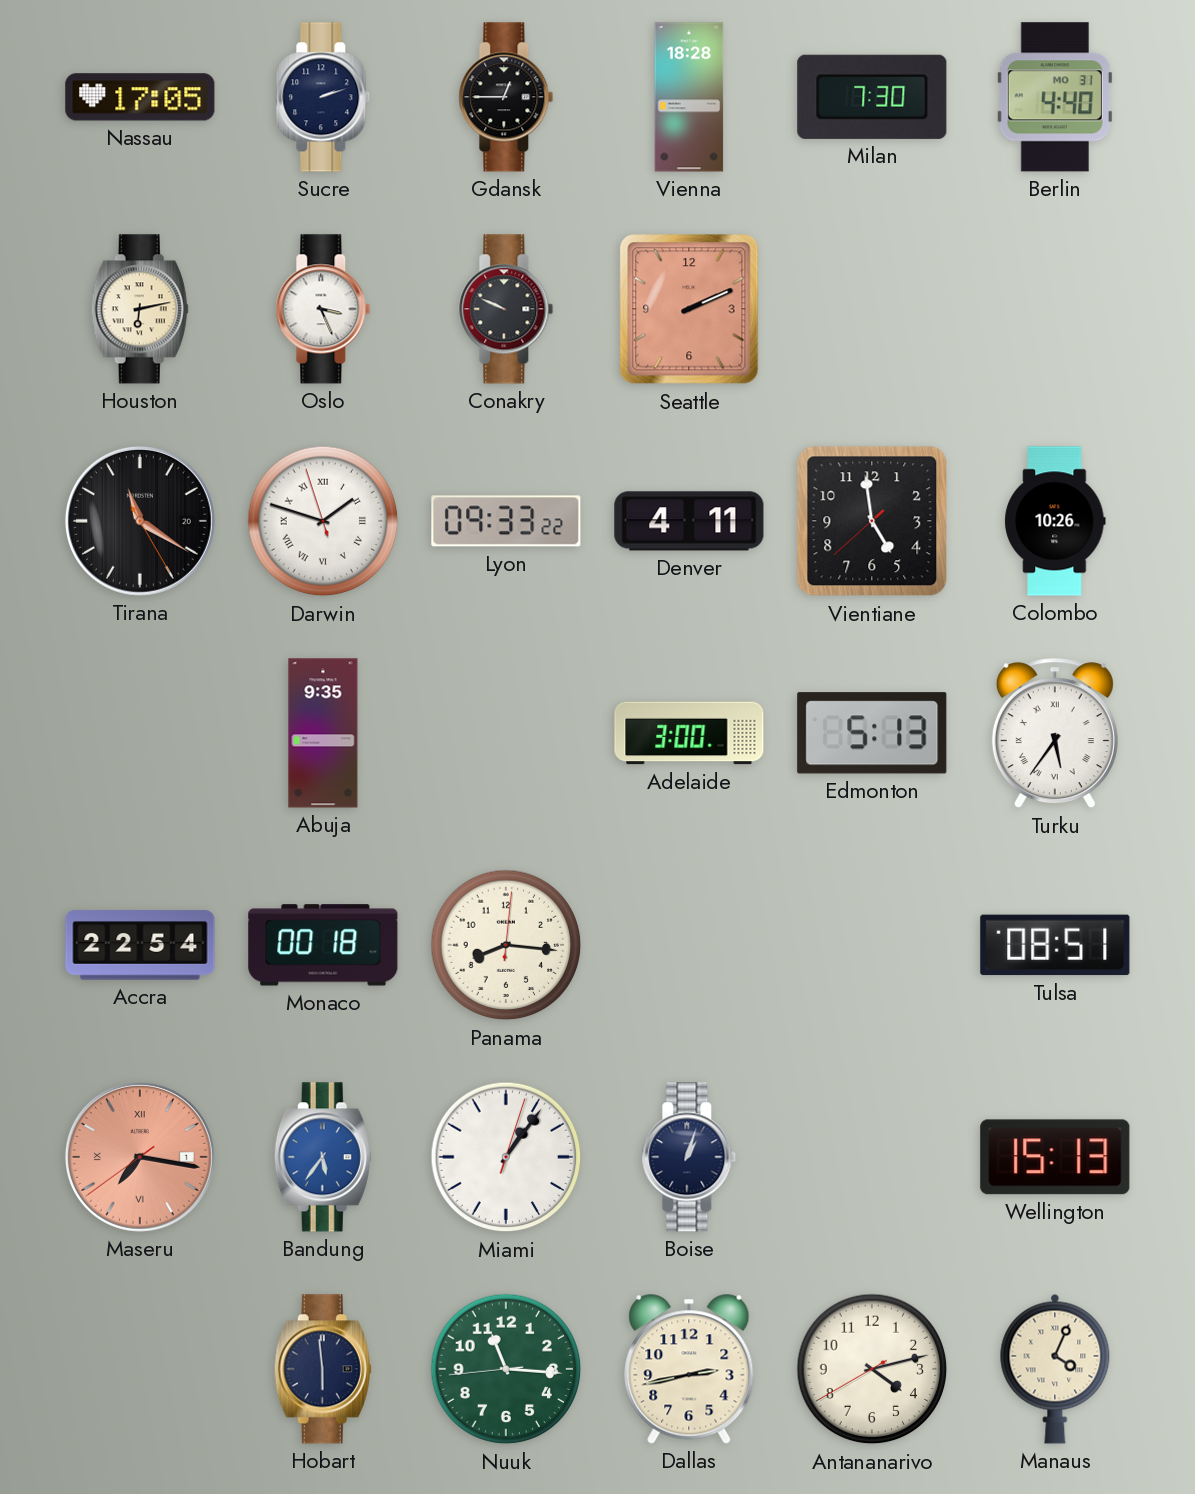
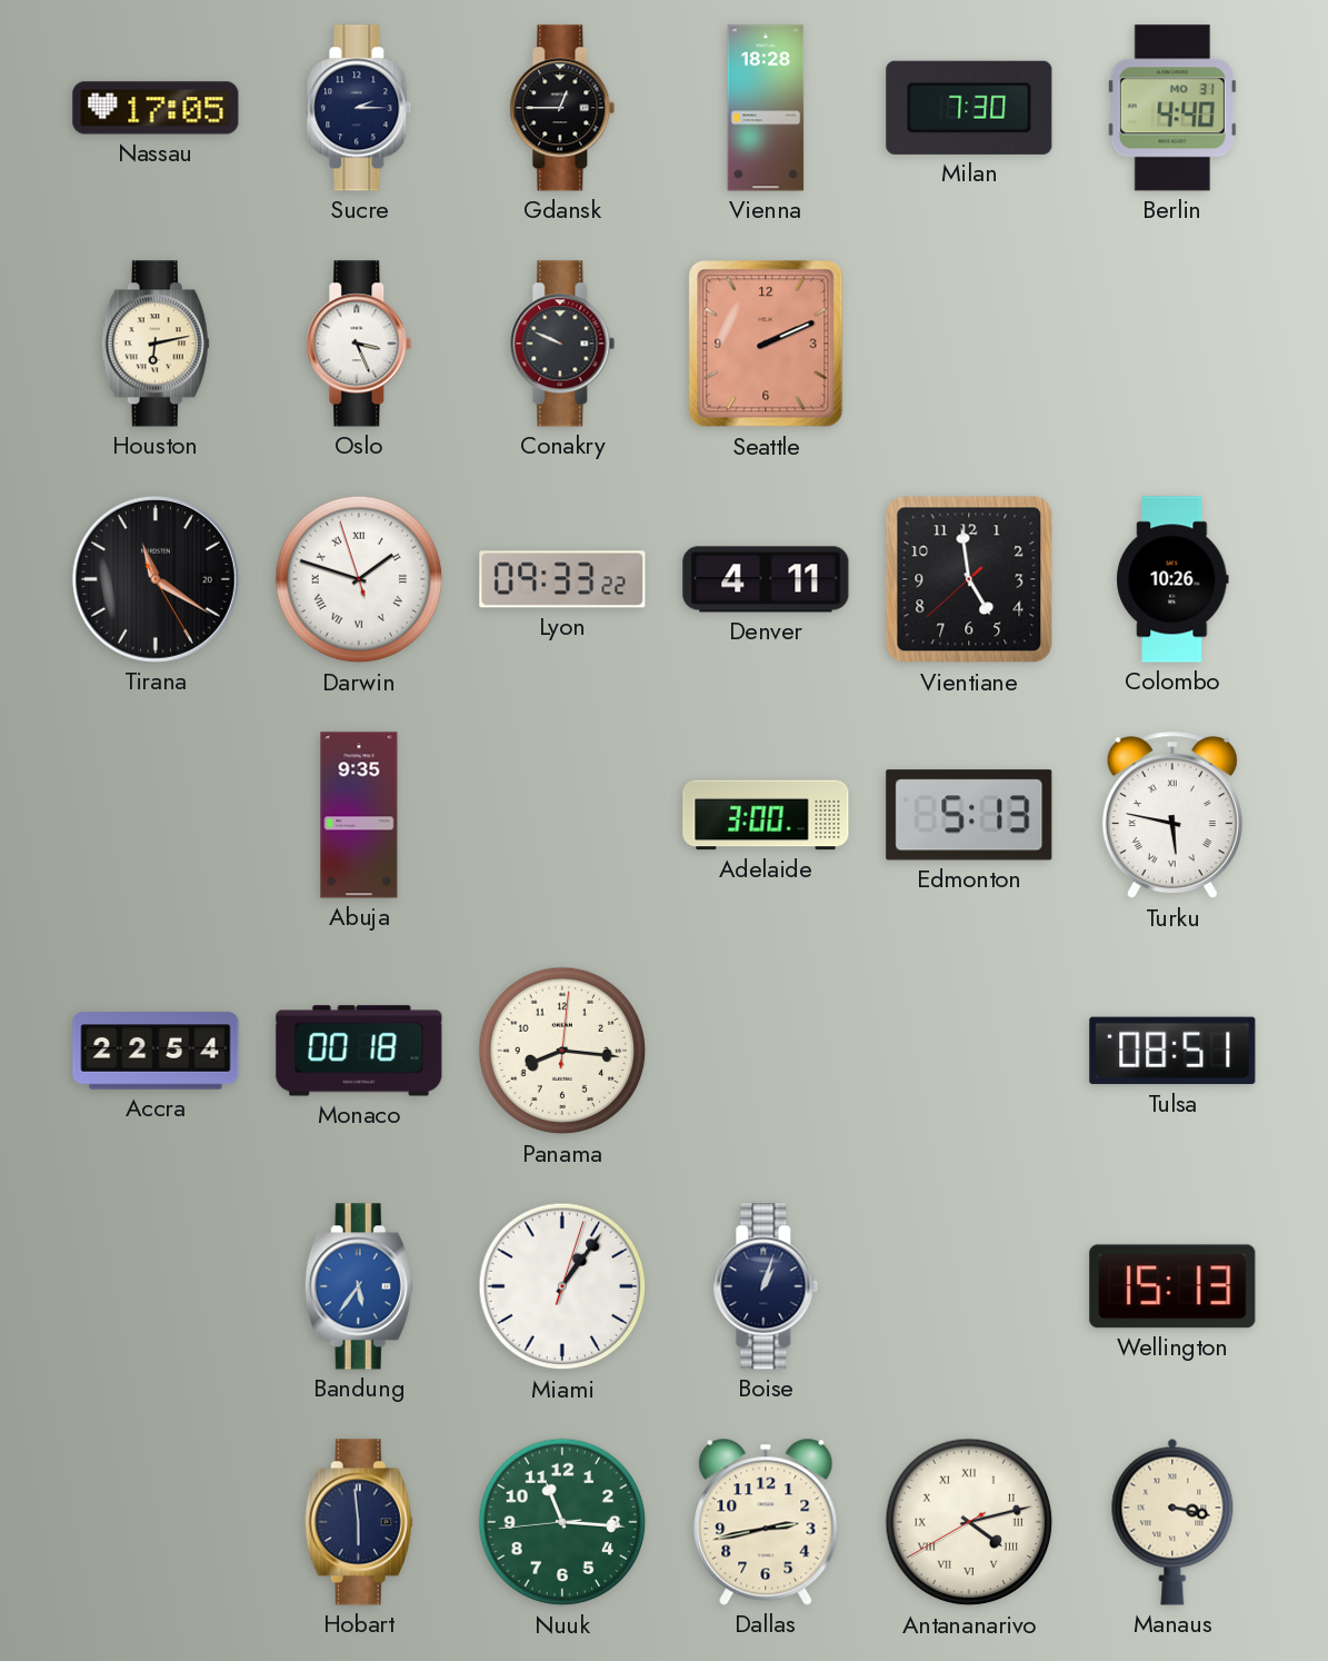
Sucre: 2:12 -> 2:15
Turku: 5:36 -> 5:47
Maseru: 7:16 -> none
Antananarivo numerals: Arabic -> Roman
Manaus: 4:04 -> 3:17
